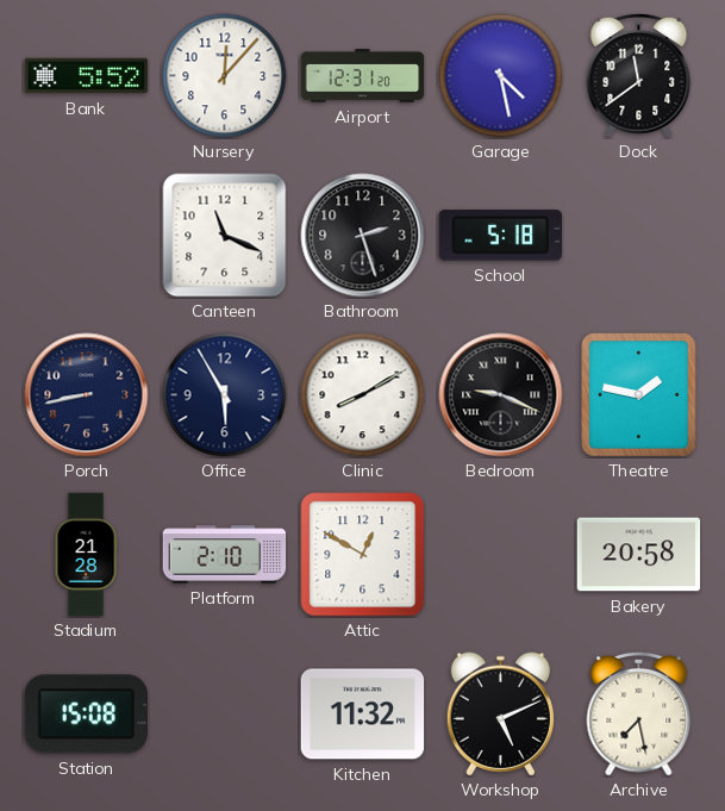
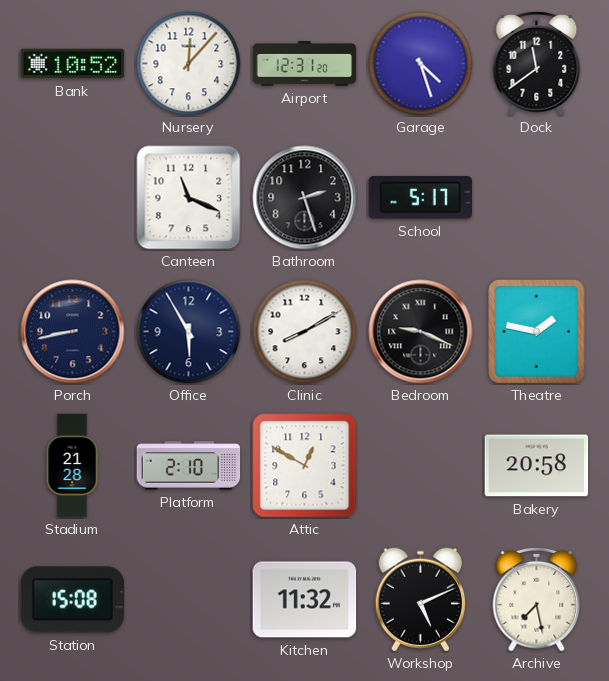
Bank: 5:52 -> 10:52
Garage: 4:28 -> 4:27
School: 5:18 -> 5:17
